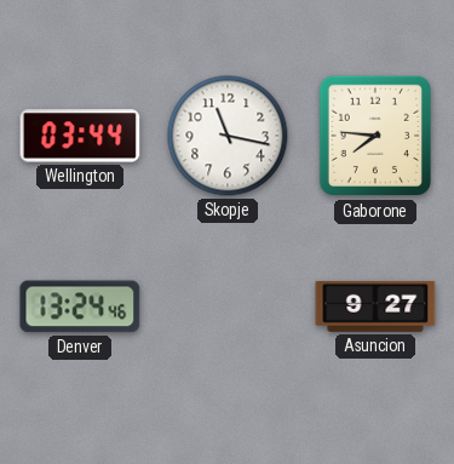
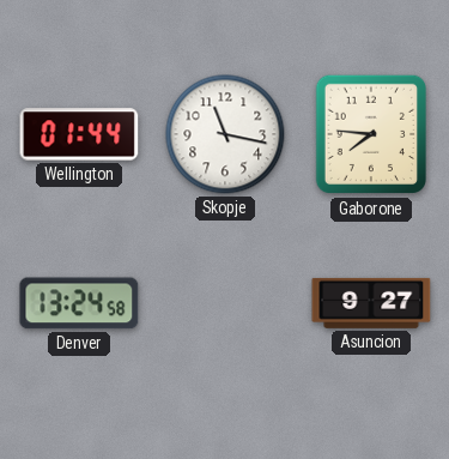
Wellington: 03:44 -> 01:44
Denver: 13:24:46 -> 13:24:58
